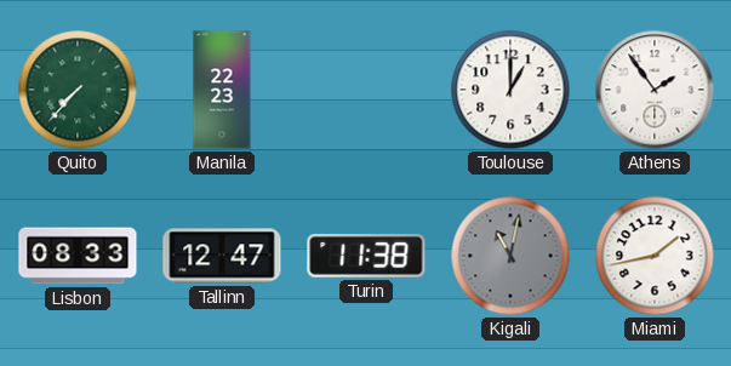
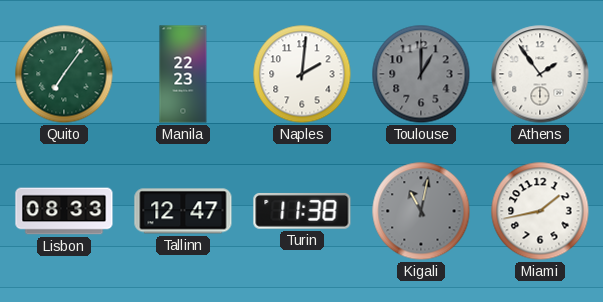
Quito: 7:37 -> 7:06
Naples: none -> 2:01
Toulouse dial: white -> grey
